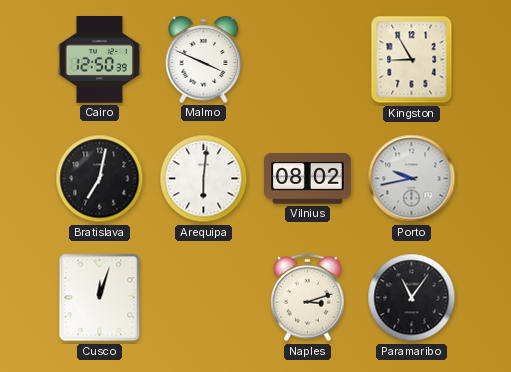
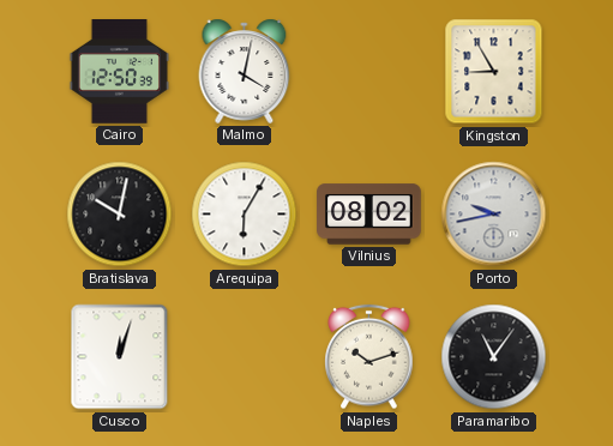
Malmo: 3:49 -> 4:02
Bratislava: 7:02 -> 10:02
Arequipa: 6:01 -> 6:05
Naples: 3:12 -> 10:12
